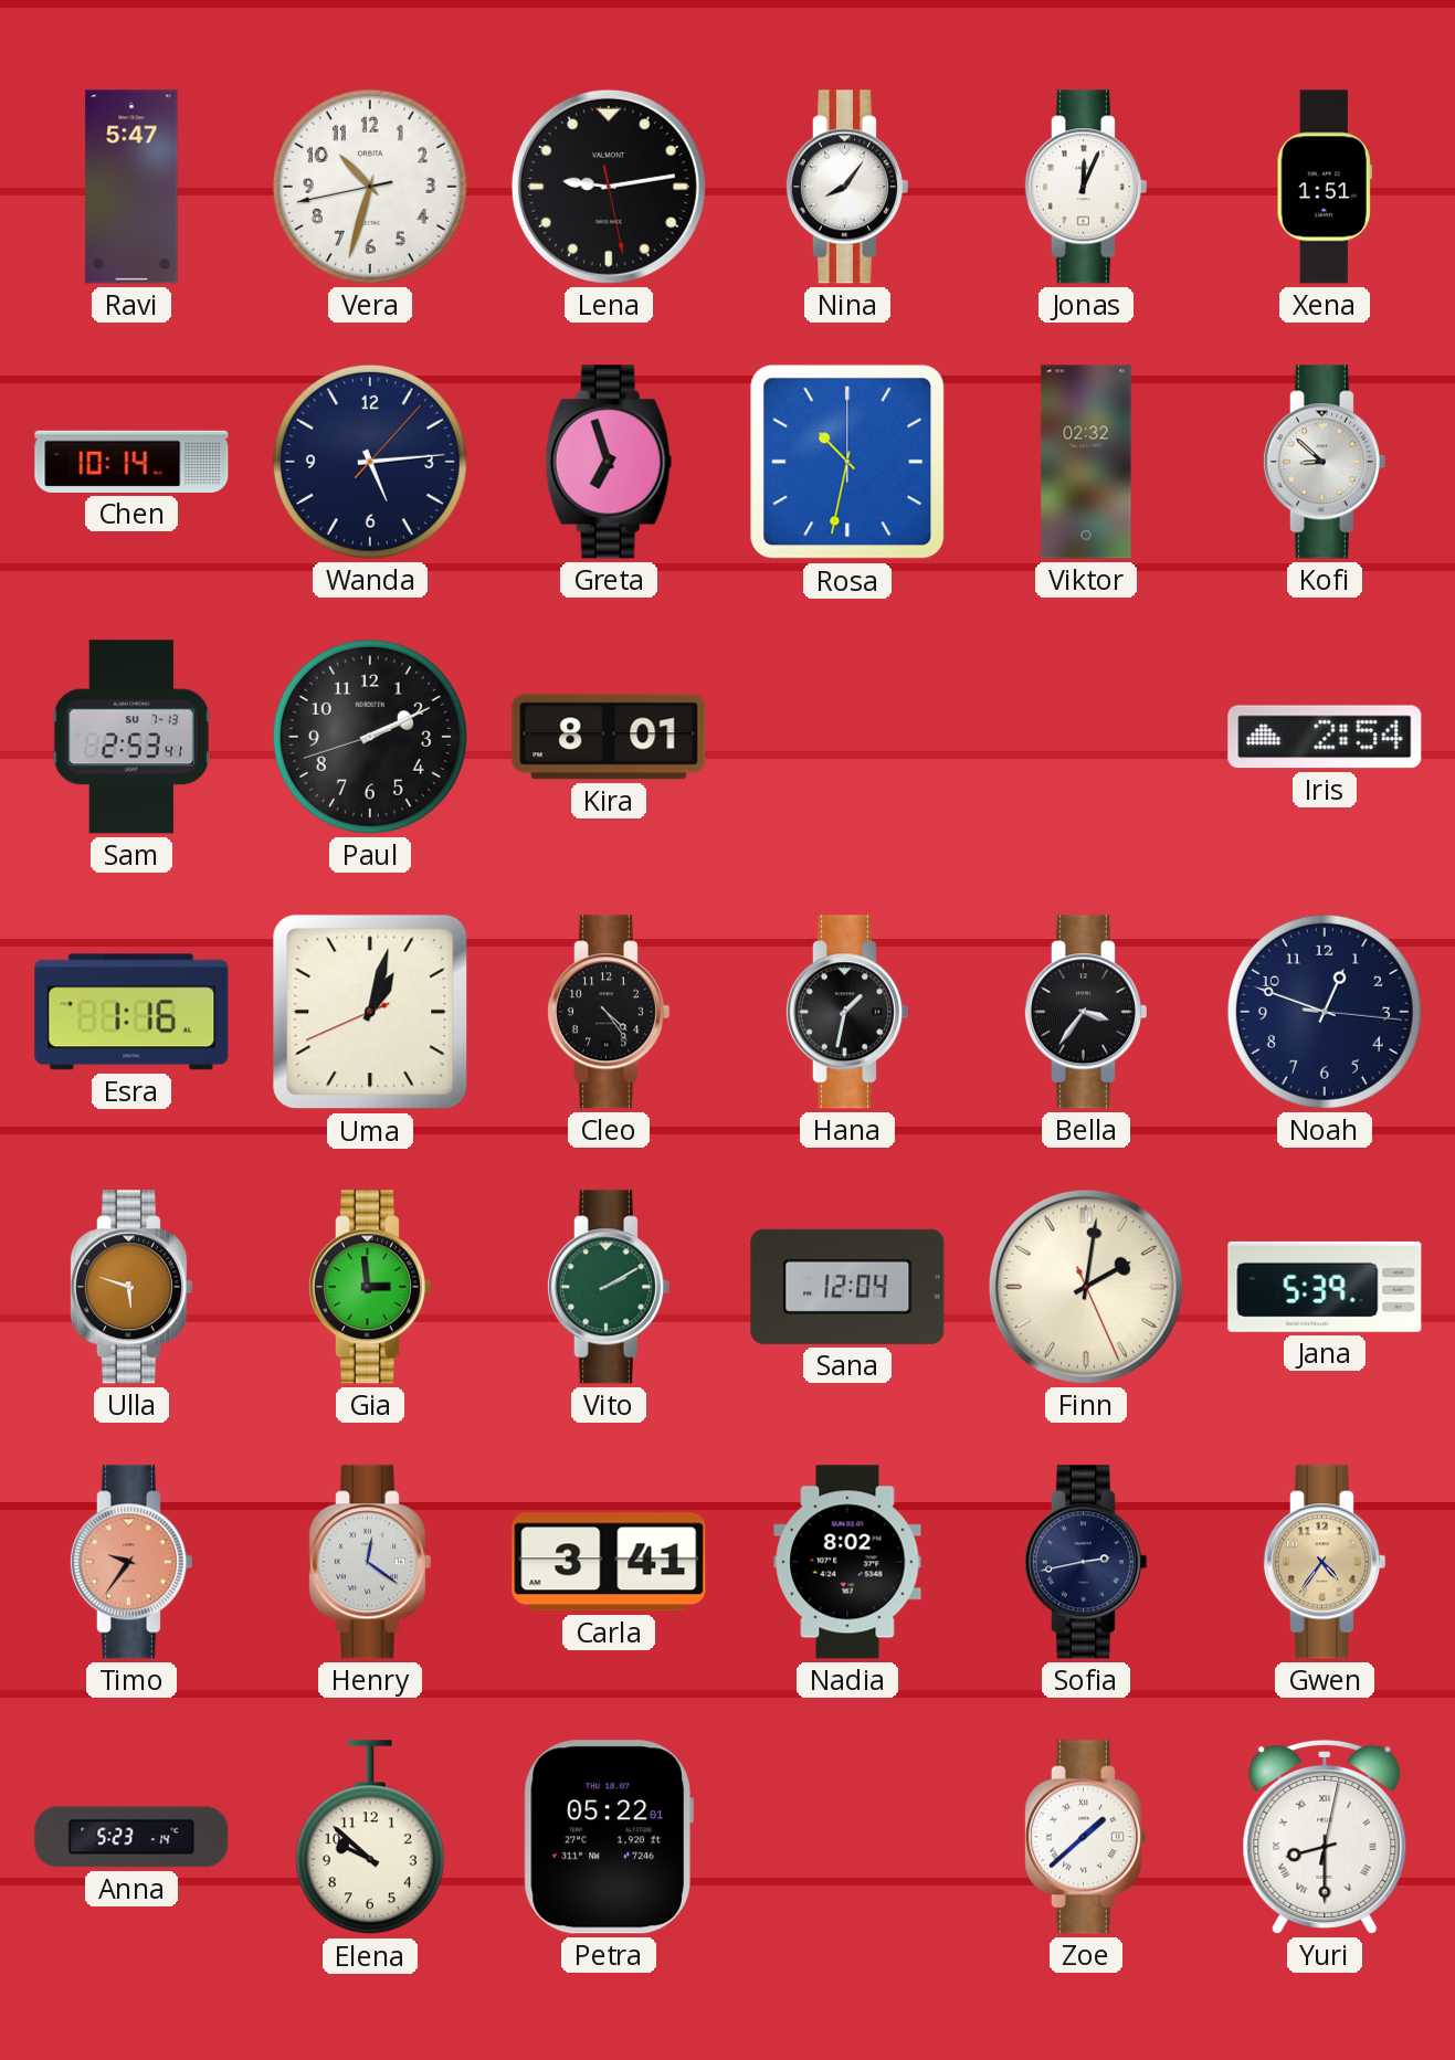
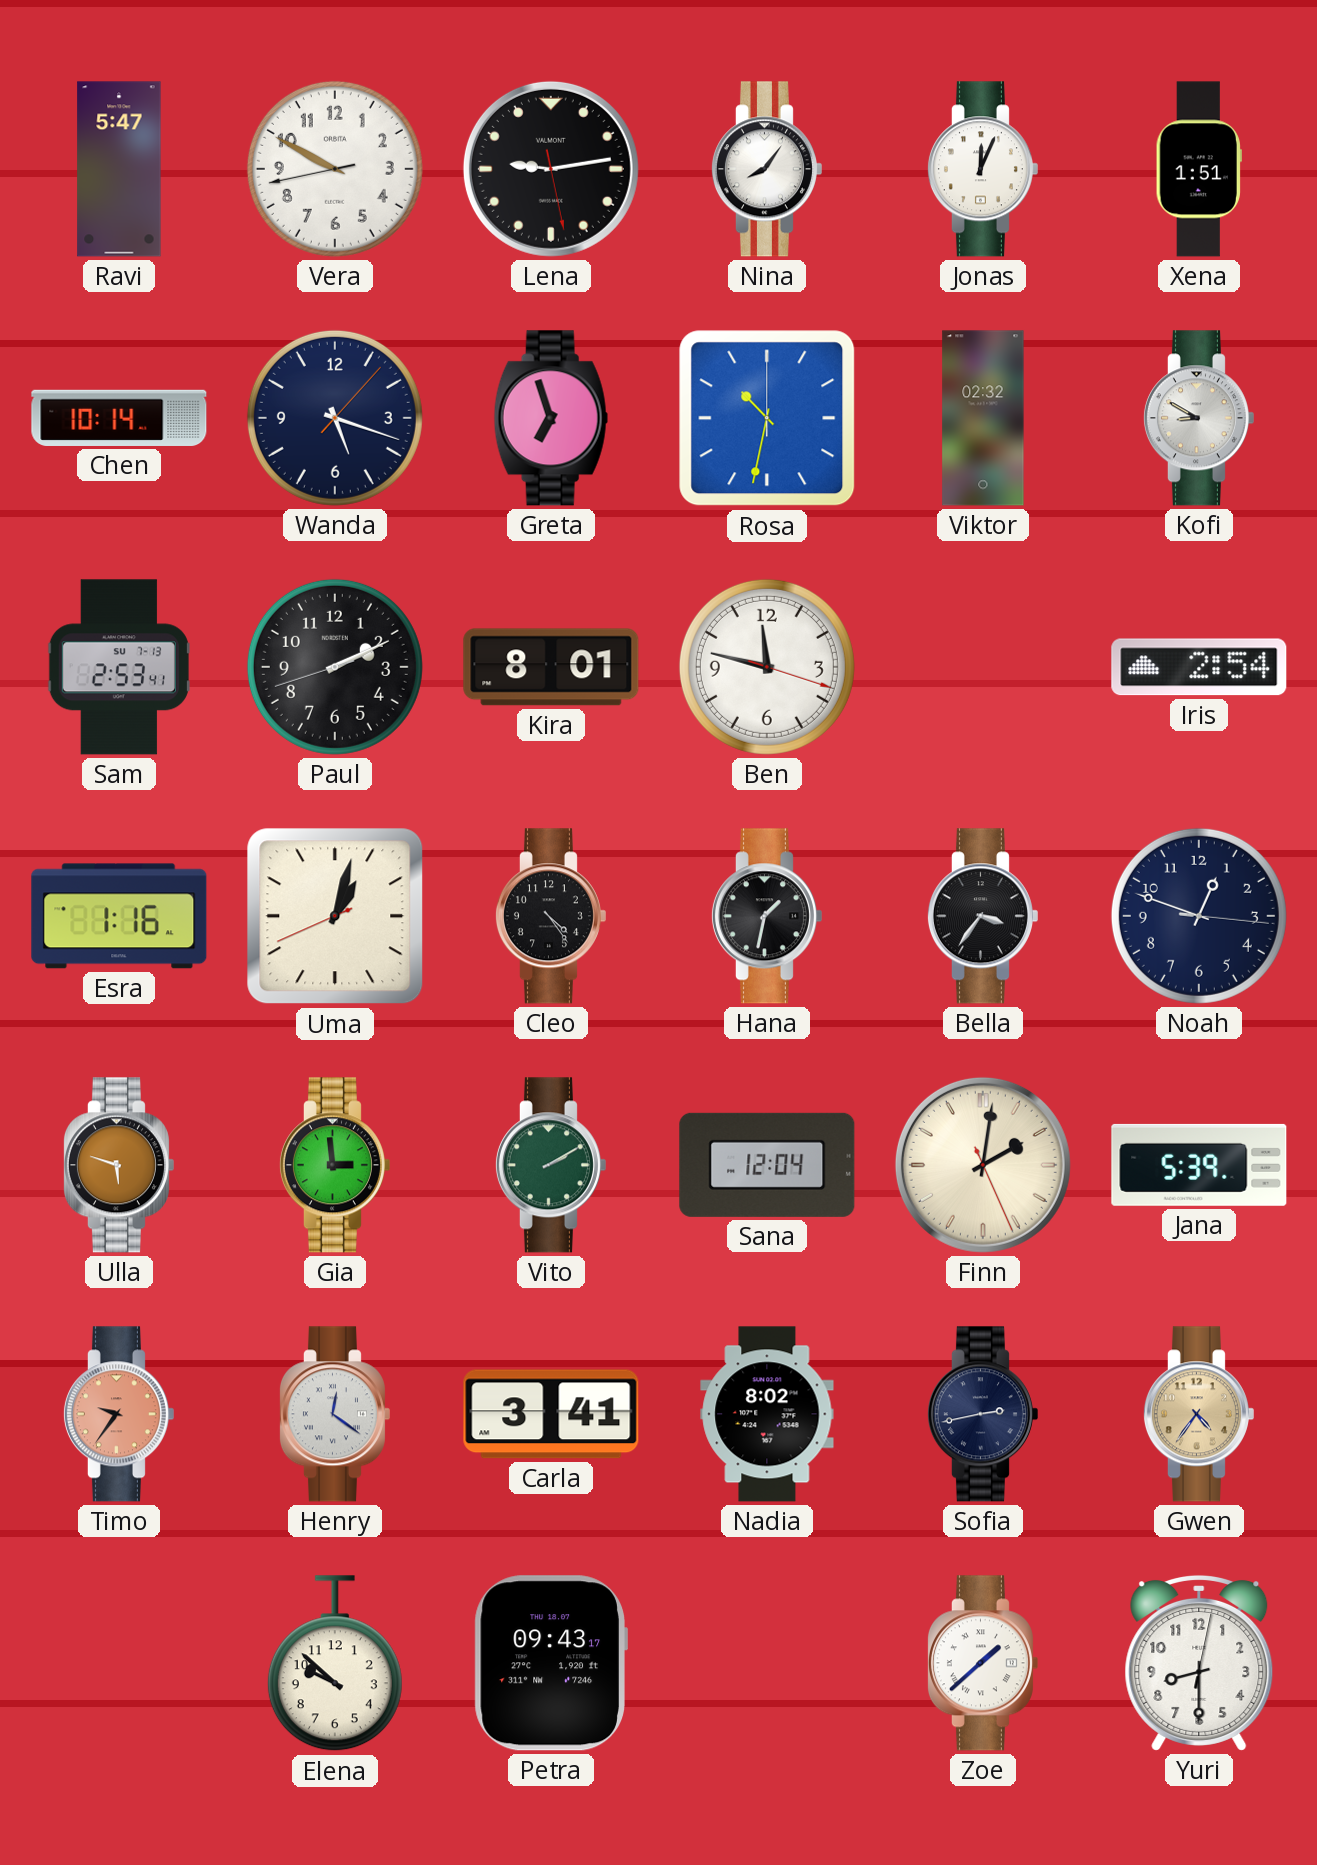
Vera: 10:32 -> 9:49
Wanda: 5:14 -> 5:18
Kofi: 8:52 -> 8:50
Ben: none -> 11:47
Anna: 5:23 -> none
Petra: 05:22 -> 09:43
Yuri numerals: Roman -> Arabic
